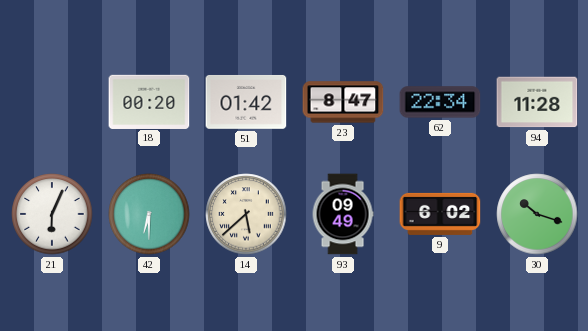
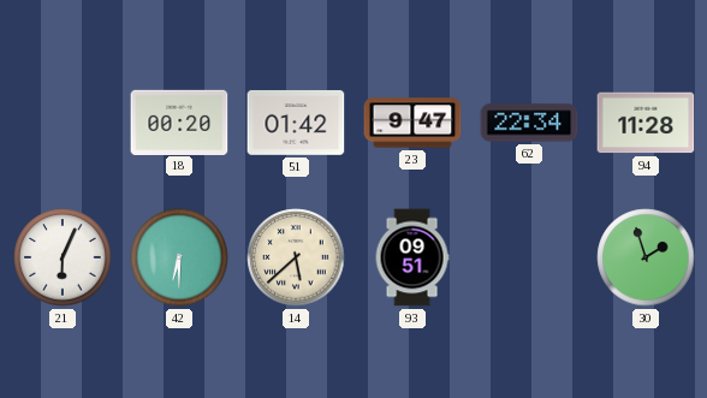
23: 8:47 -> 9:47
93: 09:49 -> 09:51
9: 6:02 -> none
30: 10:18 -> 1:57
